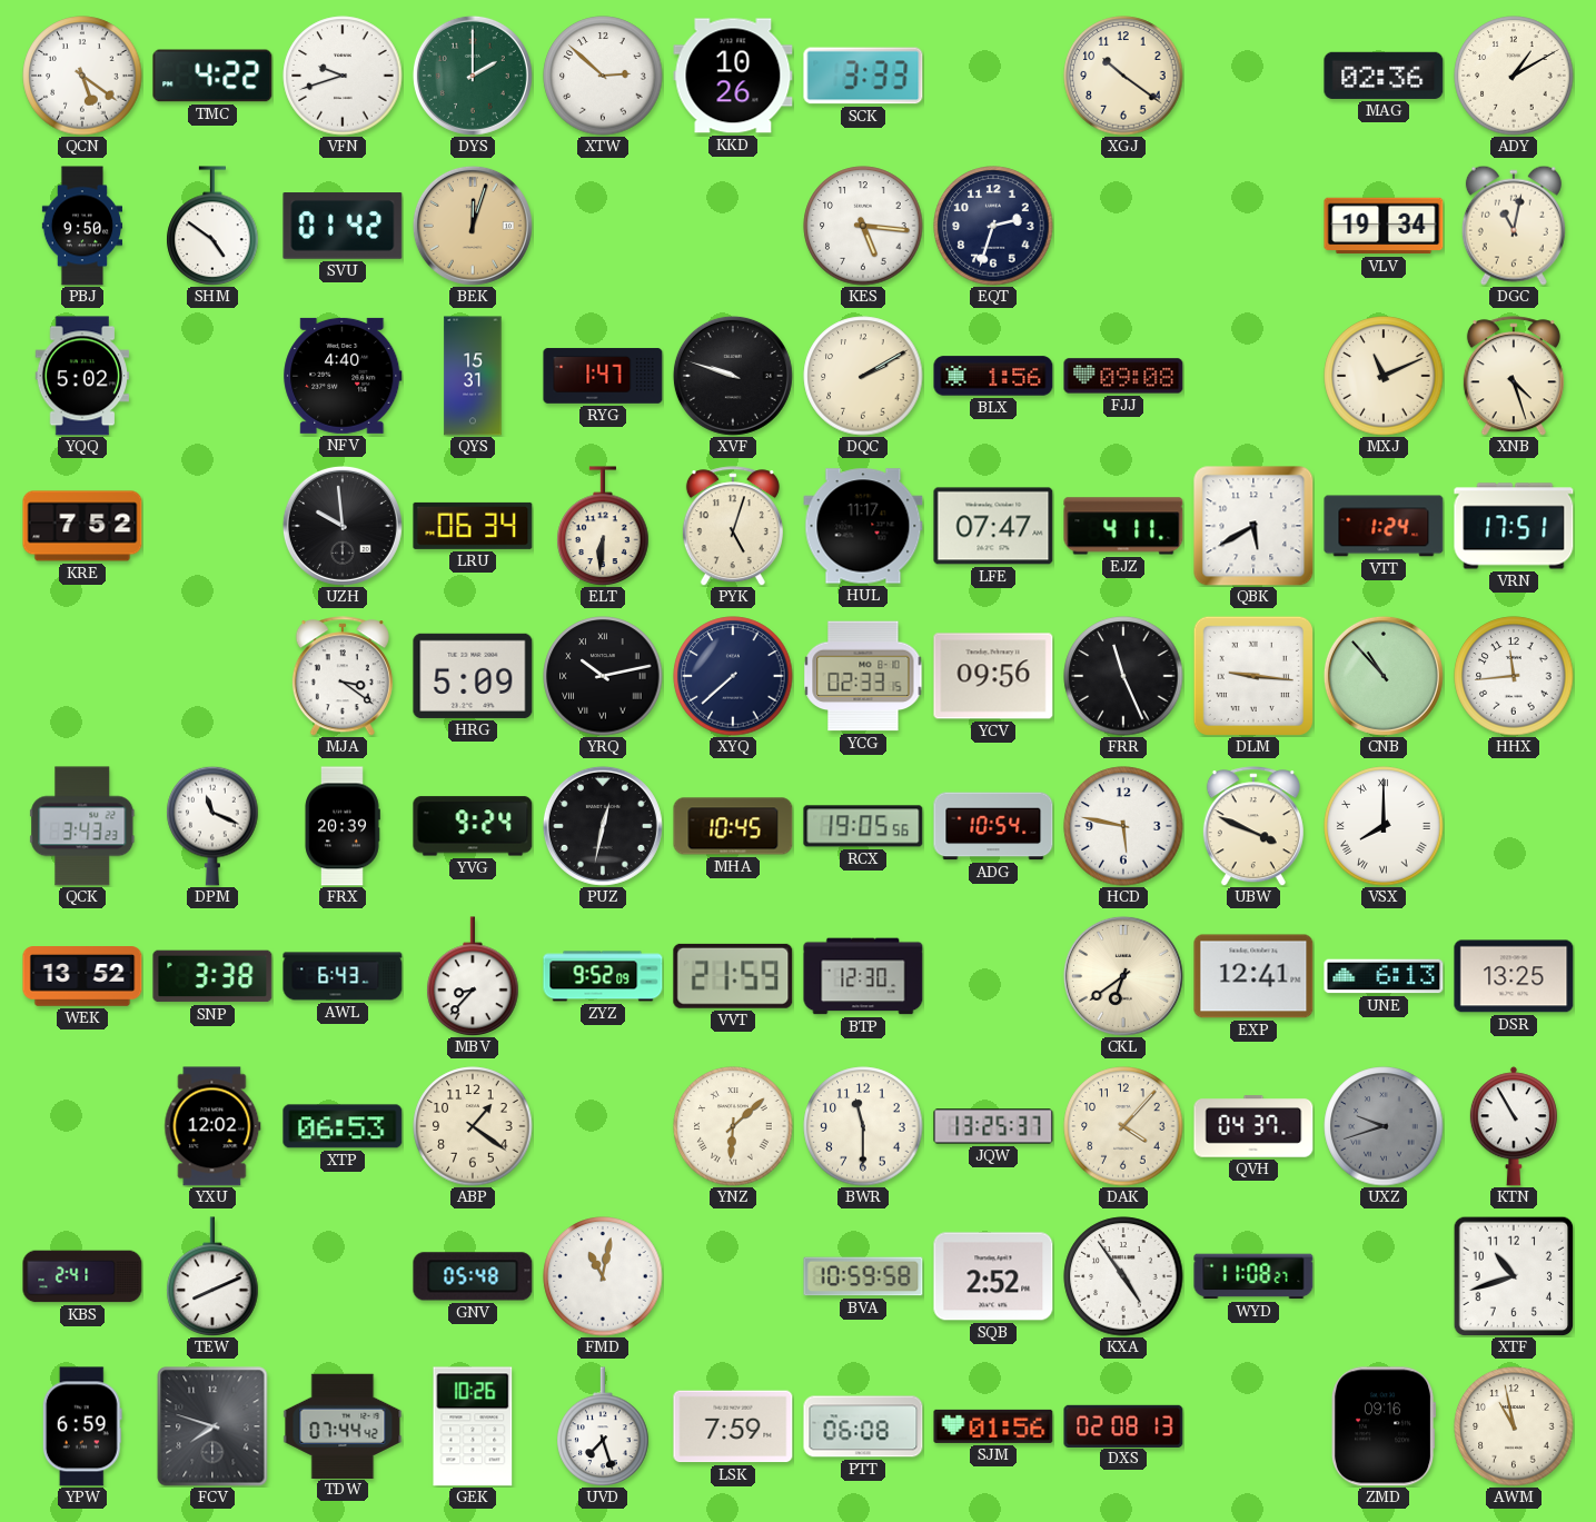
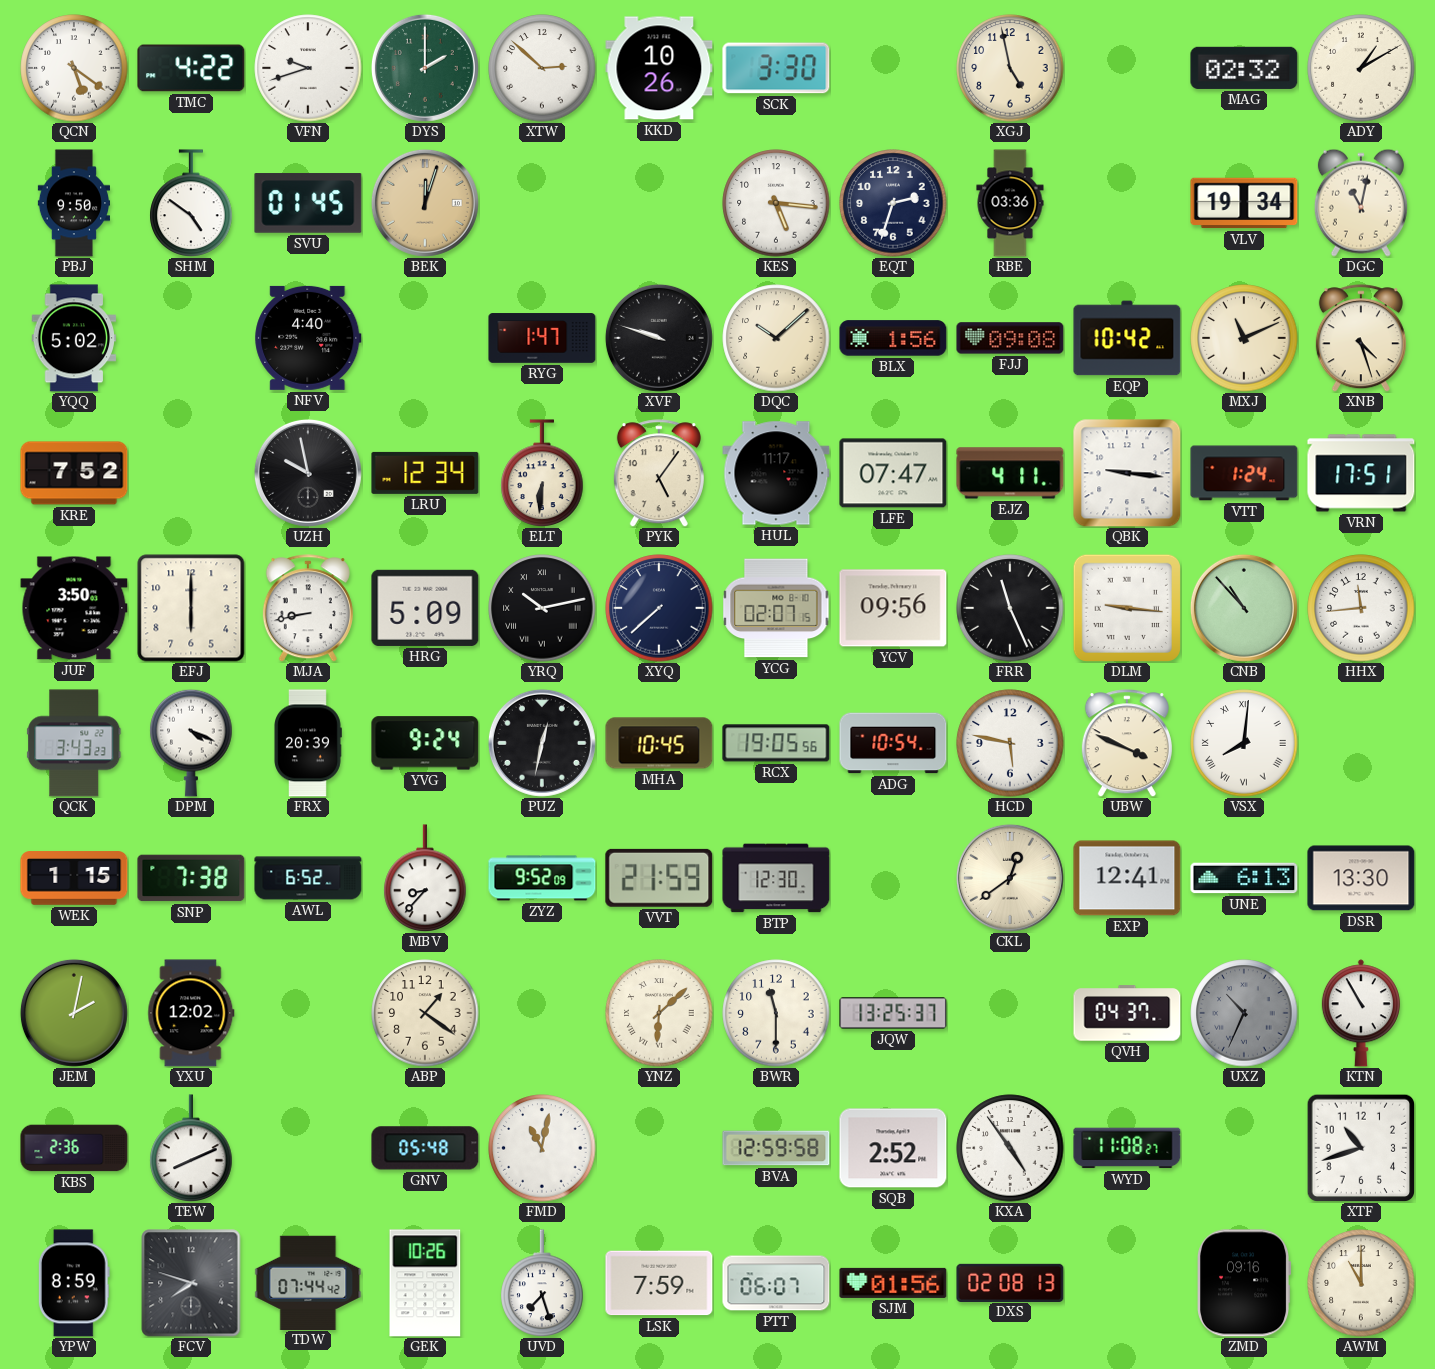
SCK: 3:33 -> 3:30
XGJ: 10:21 -> 4:58
MAG: 02:36 -> 02:32
SVU: 01:42 -> 01:45
RBE: none -> 03:36
QYS: 15:31 -> none
DQC: 2:10 -> 10:08
EQP: none -> 10:42
UZH: 9:59 -> 9:58
LRU: 06:34 -> 12:34
PYK: 5:03 -> 5:06
QBK: 5:40 -> 9:16
JUF: none -> 3:50
EFJ: none -> 6:00
MJA: 3:21 -> 8:43
YCG: 02:33 -> 02:07
DPM: 11:19 -> 4:19
VSX: 8:00 -> 8:01
WEK: 13:52 -> 1:15
SNP: 3:38 -> 7:38
AWL: 6:43 -> 6:52
CKL: 6:39 -> 12:39
DSR: 13:25 -> 13:30
JEM: none -> 2:02
XTP: 06:53 -> none
DAK: 4:07 -> none
UXZ: 9:42 -> 10:34
KBS: 2:41 -> 2:36
BVA: 10:59 -> 12:59
YPW: 6:59 -> 8:59
PTT: 06:08 -> 06:07
AWM: 10:58 -> 11:00
